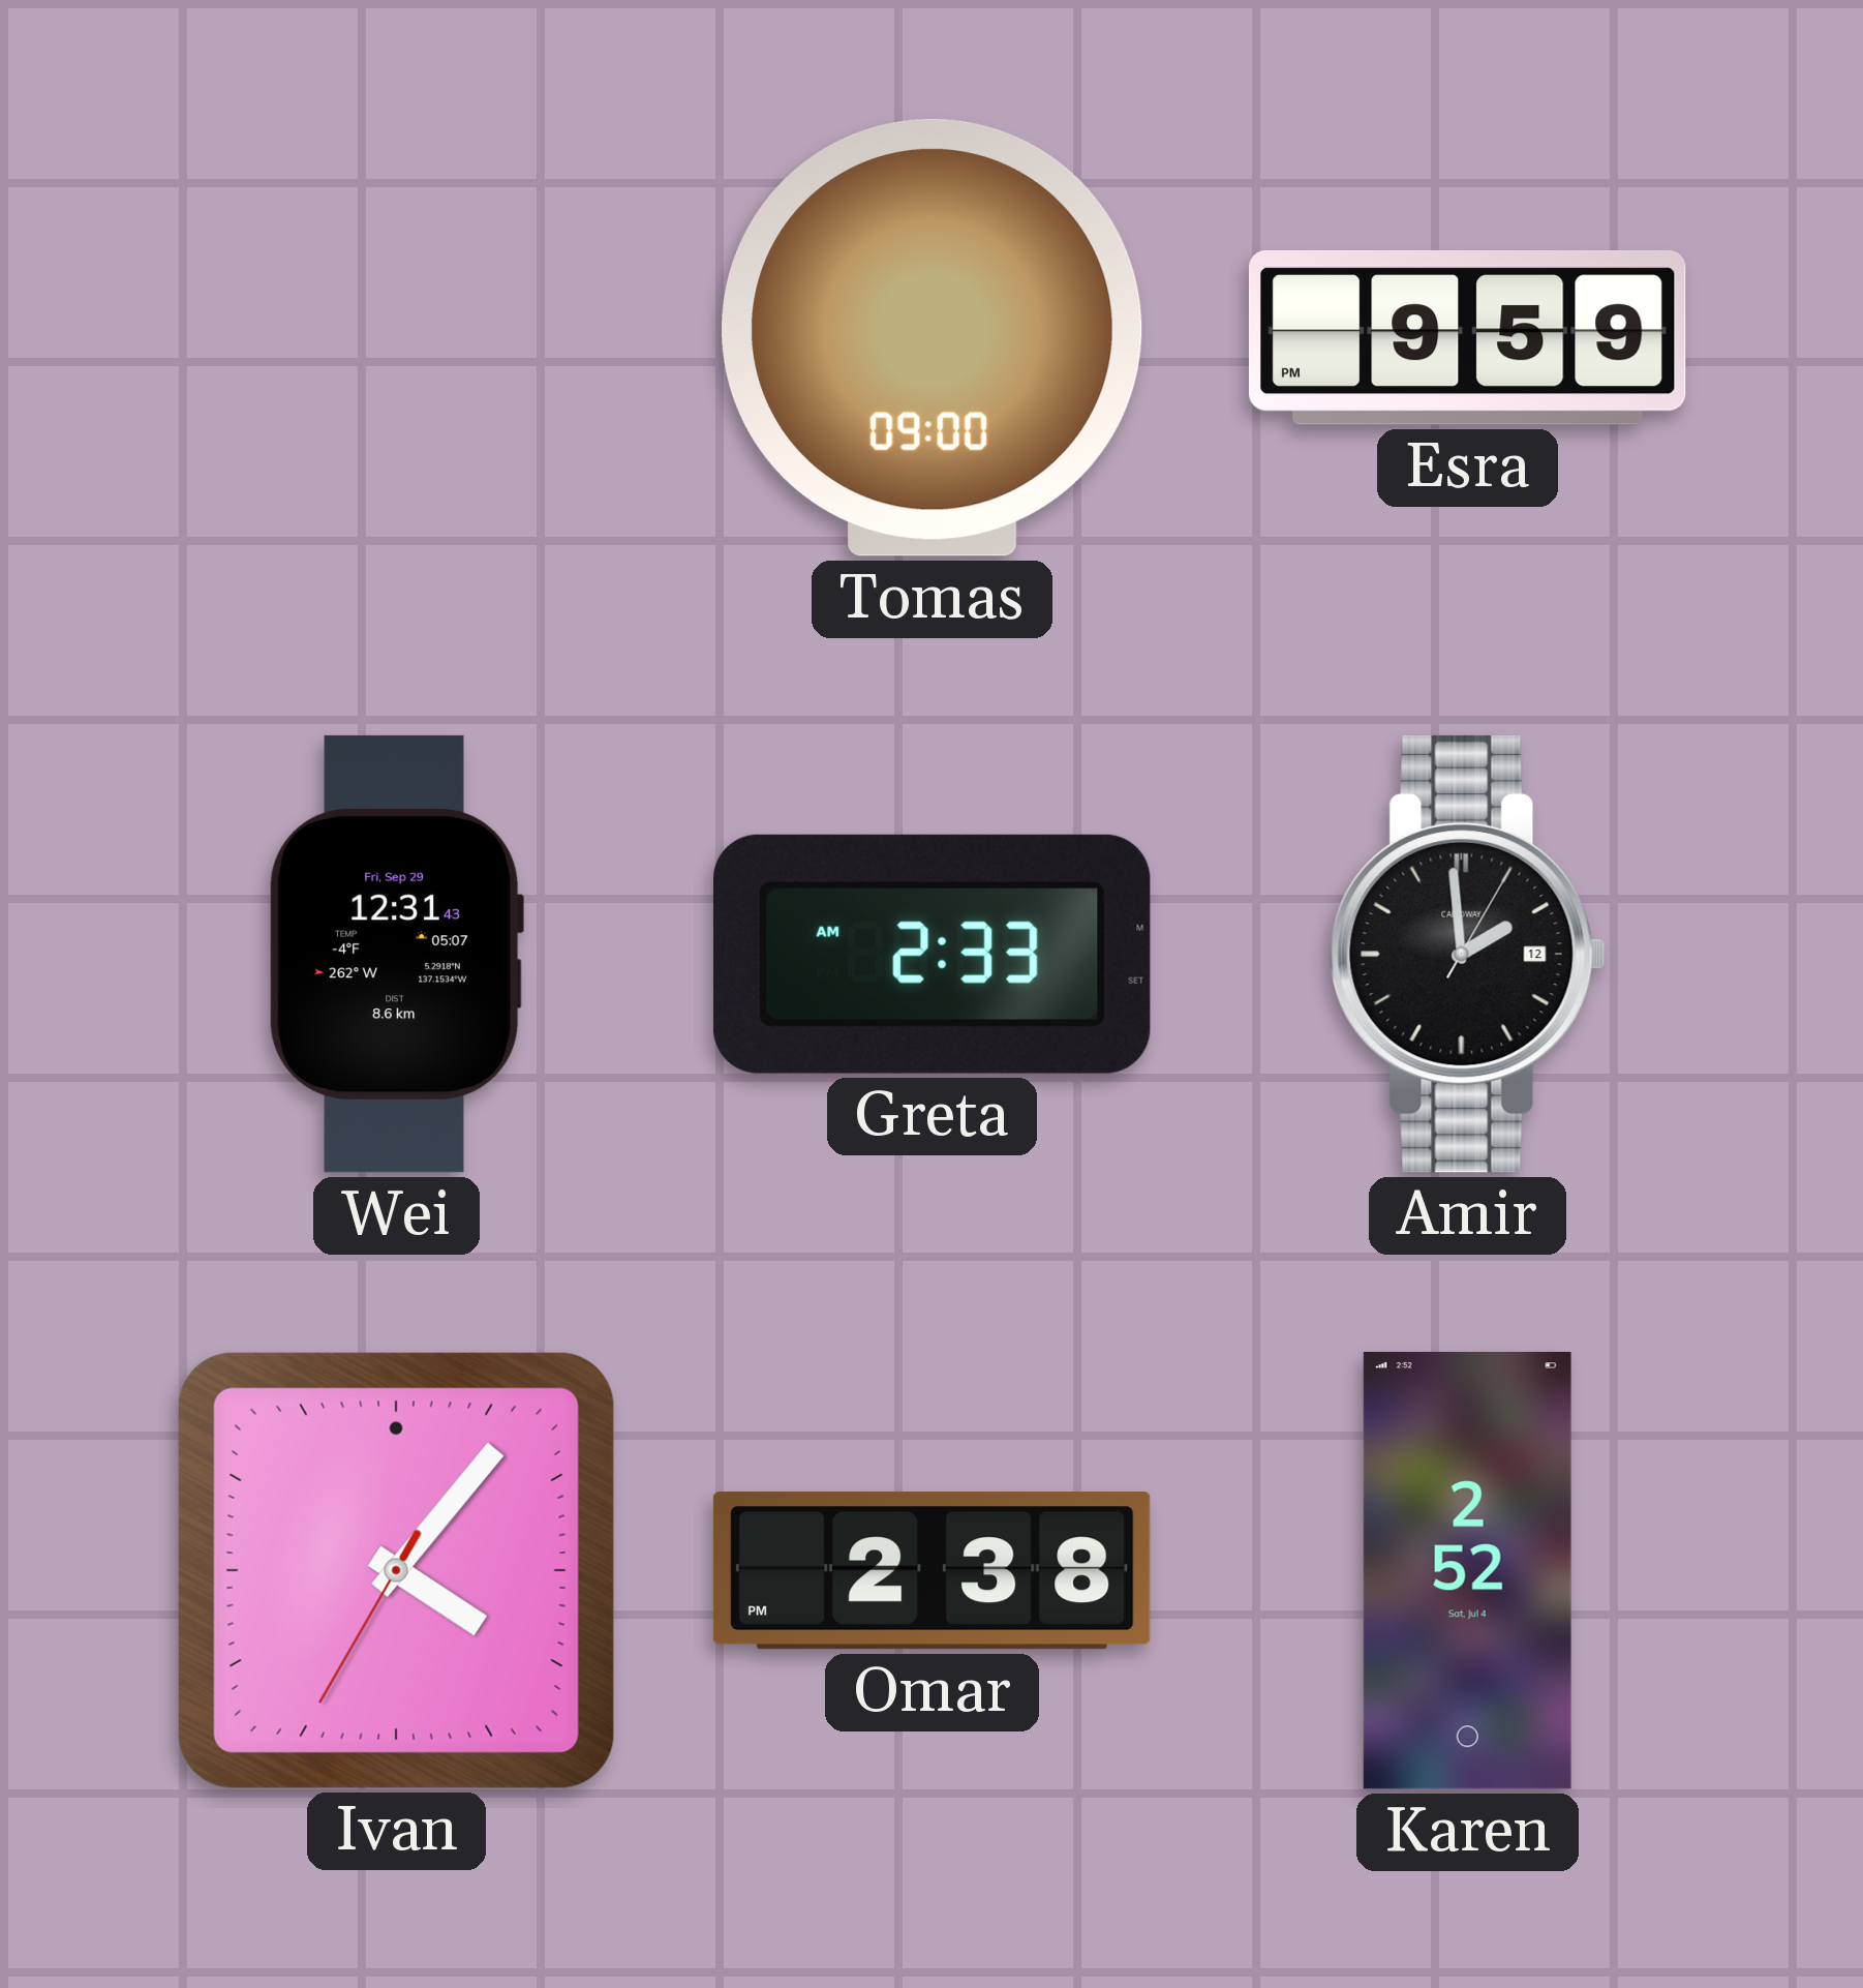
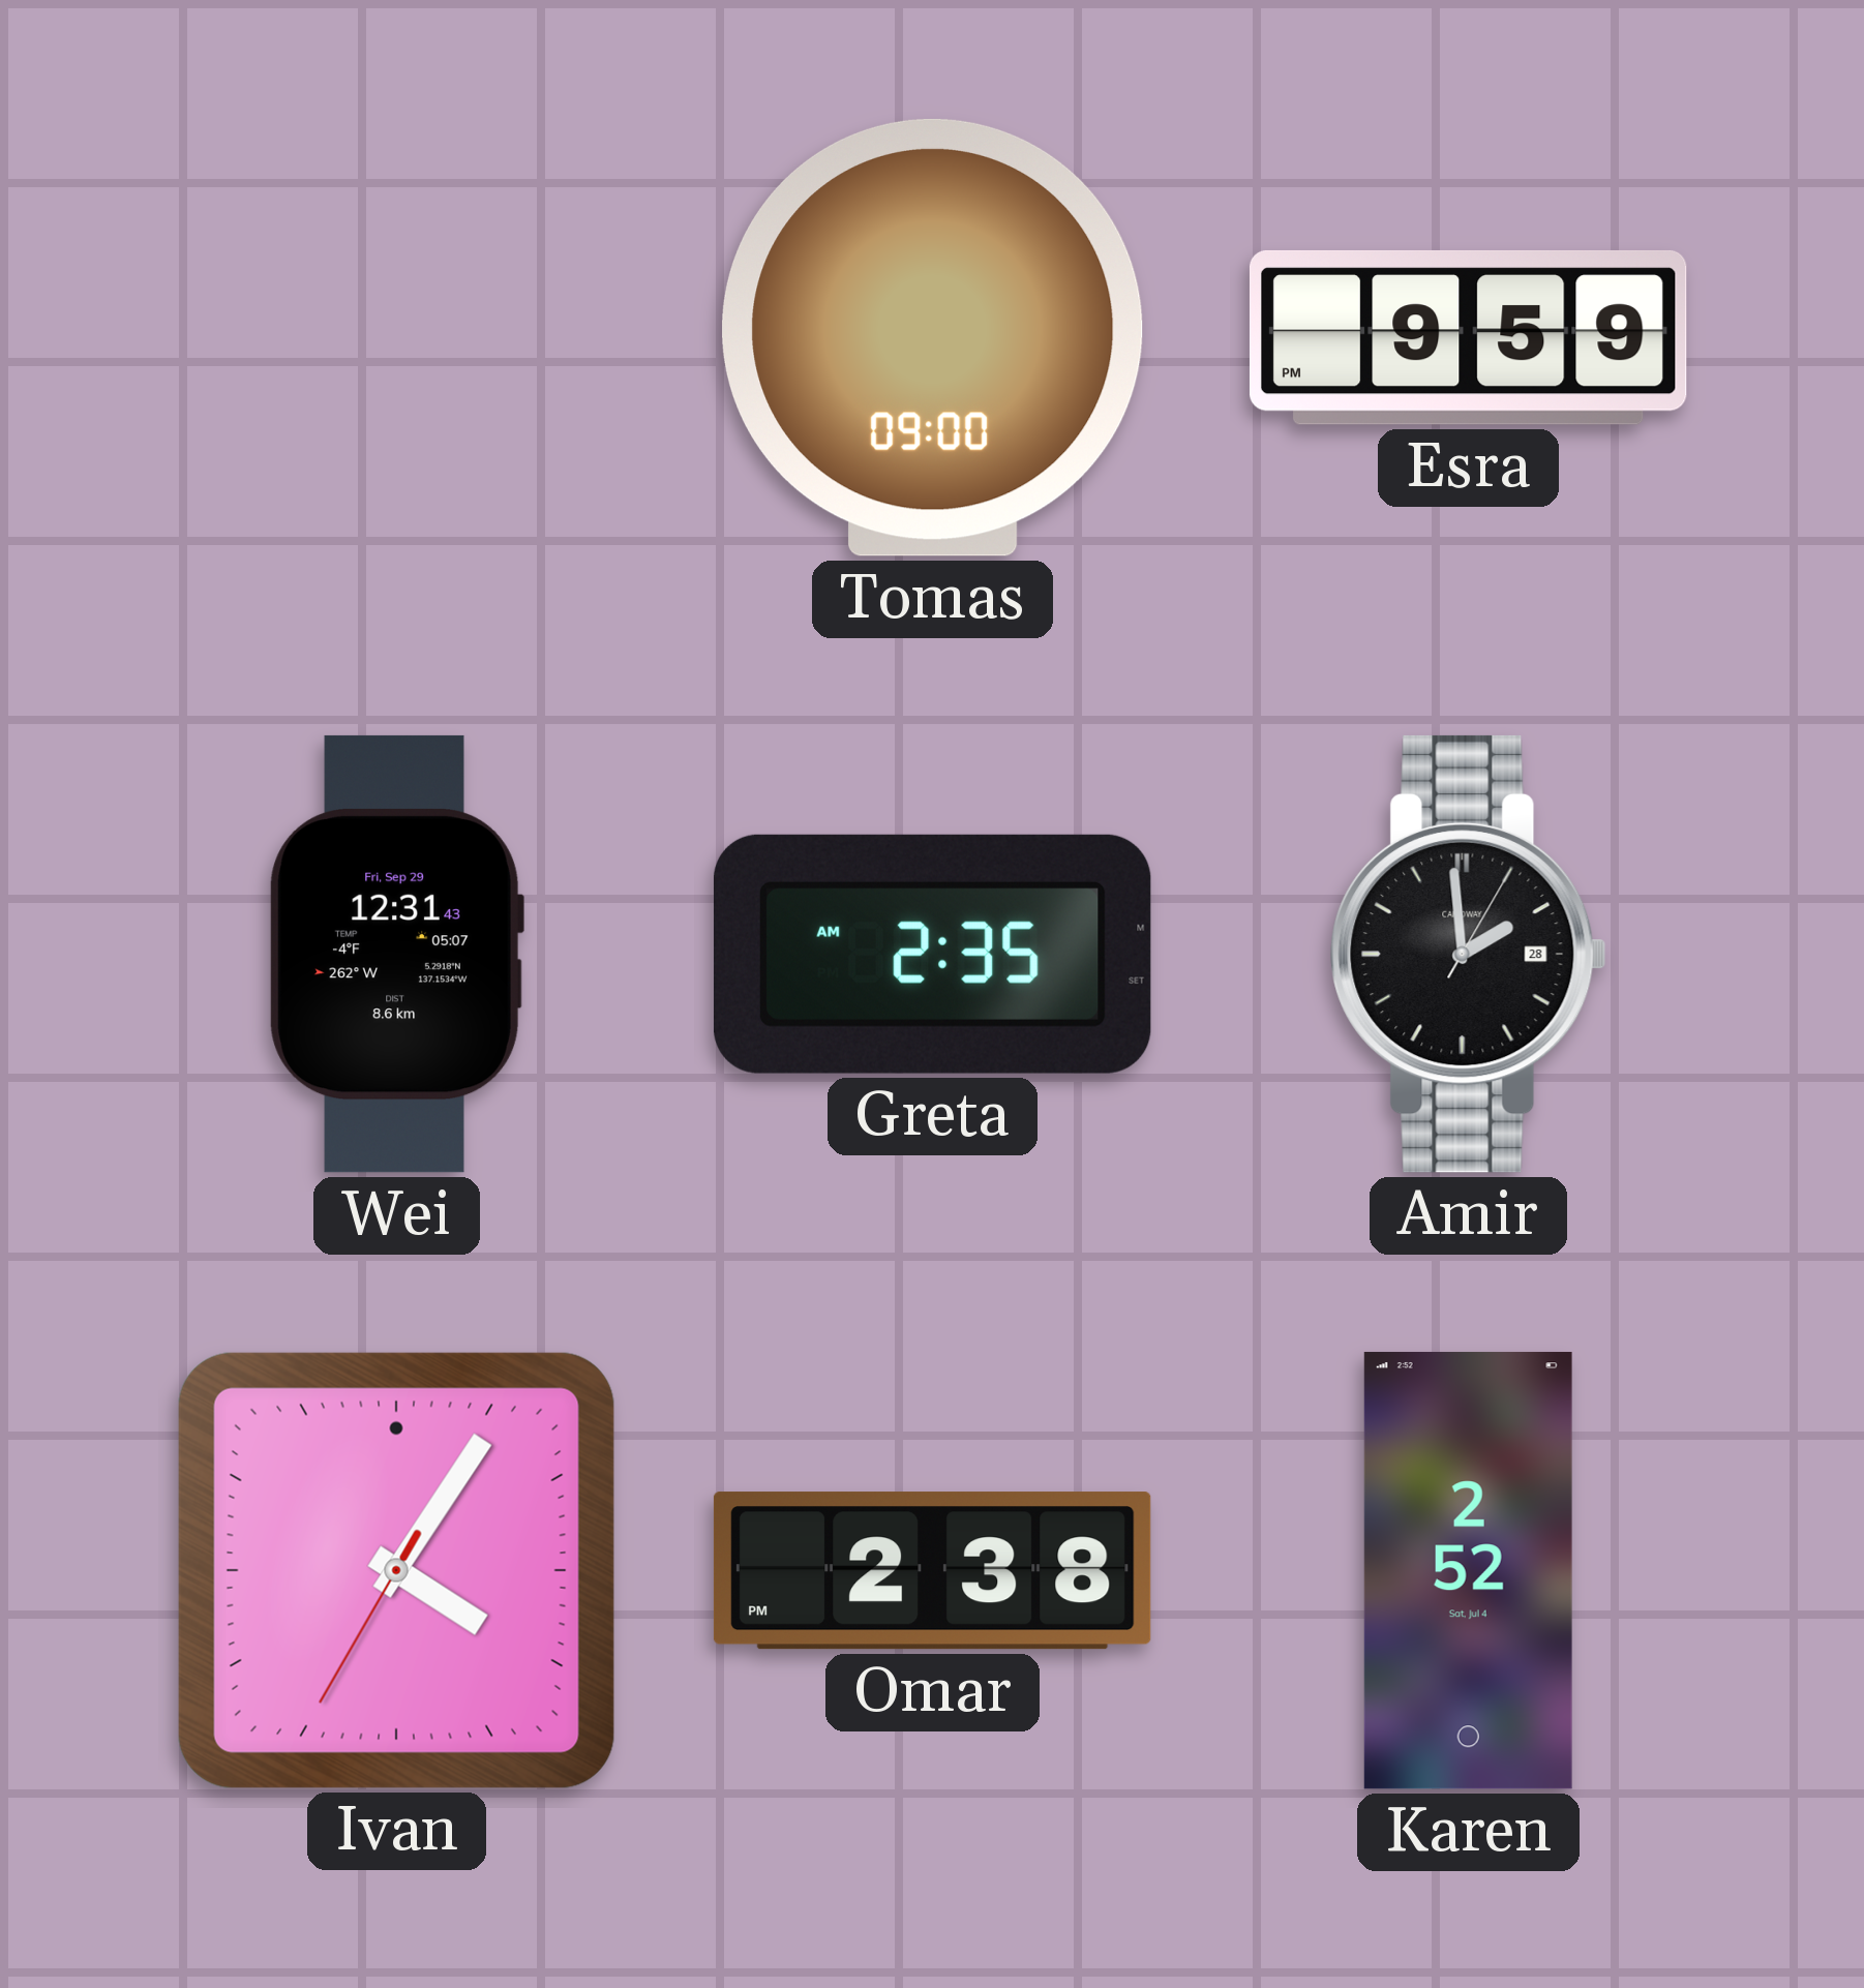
Greta: 2:33 -> 2:35
Amir date: 12 -> 28
Ivan: 4:06 -> 4:05
